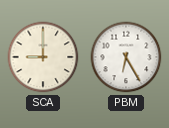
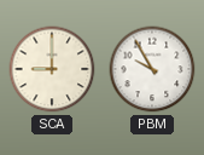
PBM: 6:25 -> 9:55
